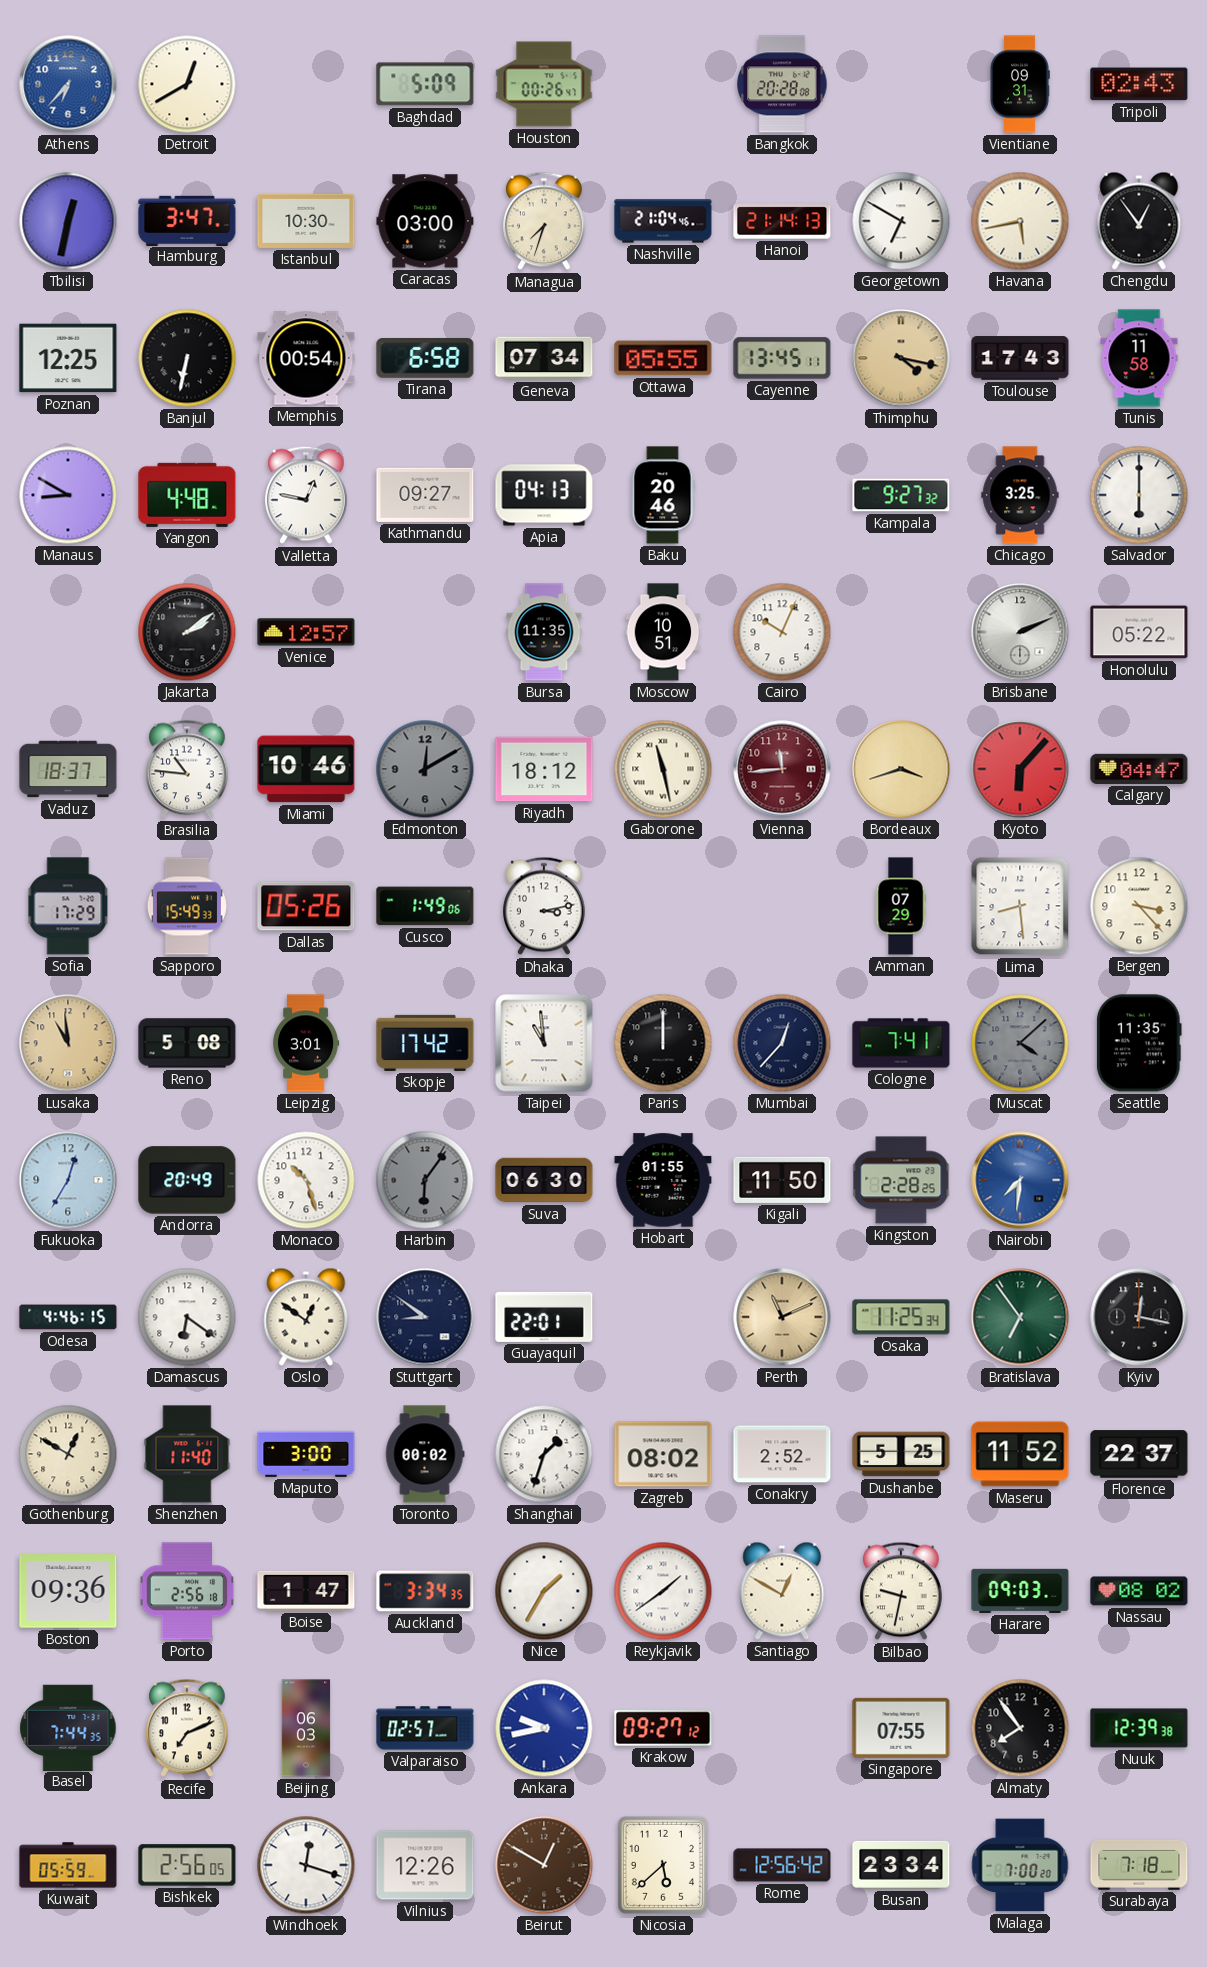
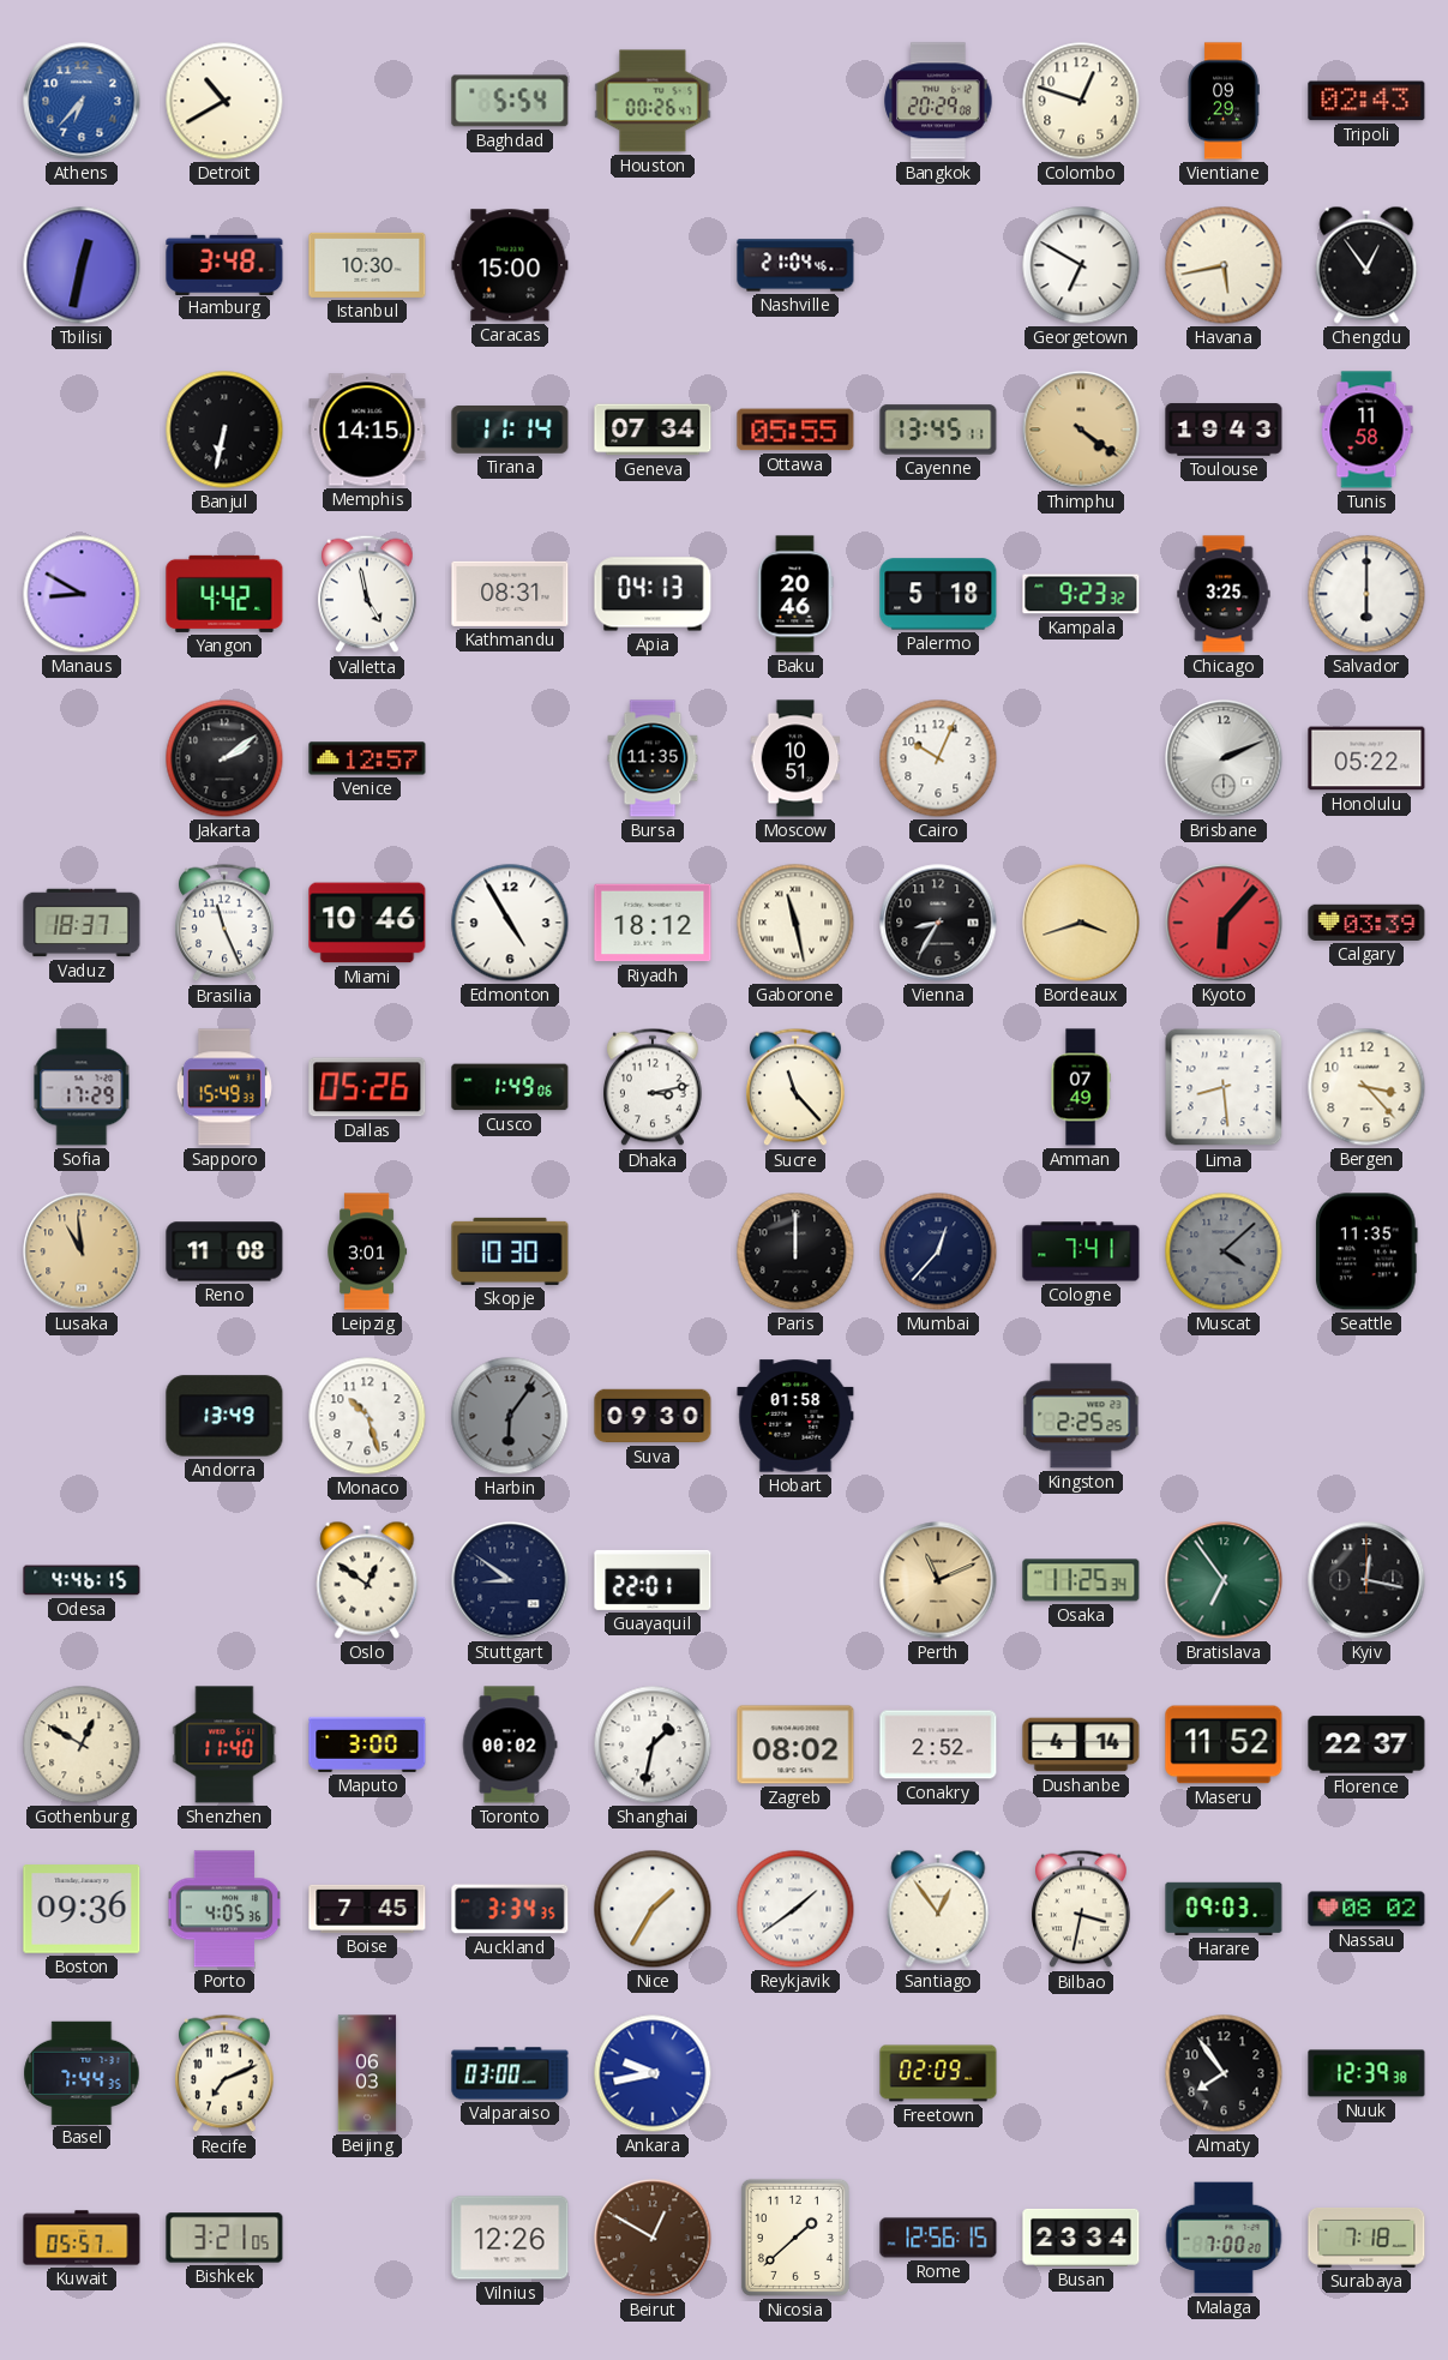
Detroit: 12:40 -> 10:40
Baghdad: 5:09 -> 5:54
Bangkok: 20:28 -> 20:29
Colombo: none -> 12:48
Vientiane: 09:31 -> 09:29
Hamburg: 3:47 -> 3:48
Caracas: 03:00 -> 15:00
Managua: 7:33 -> none
Hanoi: 21:14 -> none
Poznan: 12:25 -> none
Memphis: 00:54 -> 14:15
Tirana: 6:58 -> 11:14
Thimphu: 4:17 -> 4:21
Toulouse: 17:43 -> 19:43
Yangon: 4:48 -> 4:42
Valletta: 12:47 -> 4:58
Kathmandu: 09:27 -> 08:31
Palermo: none -> 5:18
Kampala: 9:27 -> 9:23
Brasilia: 10:46 -> 11:26
Edmonton: 12:10 -> 4:55
Edmonton dial: grey -> white
Vienna: 11:44 -> 8:35
Vienna dial: burgundy -> black
Calgary: 04:47 -> 03:39
Sucre: none -> 11:23
Amman: 07:29 -> 07:49
Reno: 5:08 -> 11:08
Skopje: 17:42 -> 10:30
Taipei: 10:59 -> none
Fukuoka: 12:35 -> none
Andorra: 20:49 -> 13:49
Suva: 06:30 -> 09:30
Hobart: 01:55 -> 01:58
Kigali: 11:50 -> none
Kingston: 2:28 -> 2:25
Nairobi: 7:31 -> none
Damascus: 6:21 -> none
Shanghai: 1:33 -> 1:32
Dushanbe: 5:25 -> 4:14
Porto: 2:56 -> 4:05
Boise: 1:47 -> 7:45
Santiago: 12:50 -> 12:54
Bilbao: 9:32 -> 3:32
Valparaiso: 02:57 -> 03:00
Krakow: 09:27 -> none
Freetown: none -> 02:09
Singapore: 07:55 -> none
Kuwait: 05:59 -> 05:57
Bishkek: 2:56 -> 3:21
Windhoek: 12:18 -> none
Nicosia: 5:38 -> 1:38
Rome: 12:56:42 -> 12:56:15
